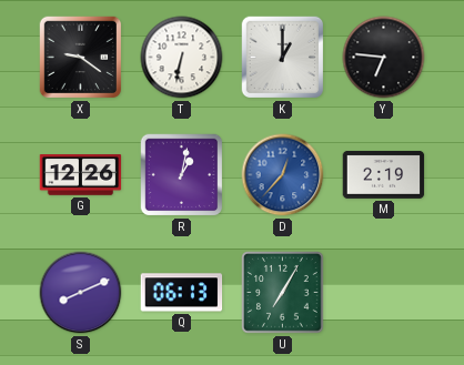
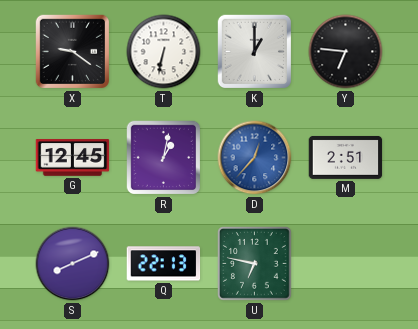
G: 12:26 -> 12:45
M: 2:19 -> 2:51
Q: 06:13 -> 22:13
U: 7:05 -> 6:47
